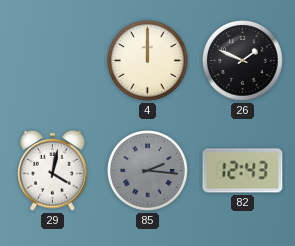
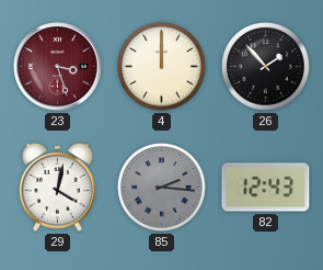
23: none -> 3:27
26: 1:49 -> 1:53
